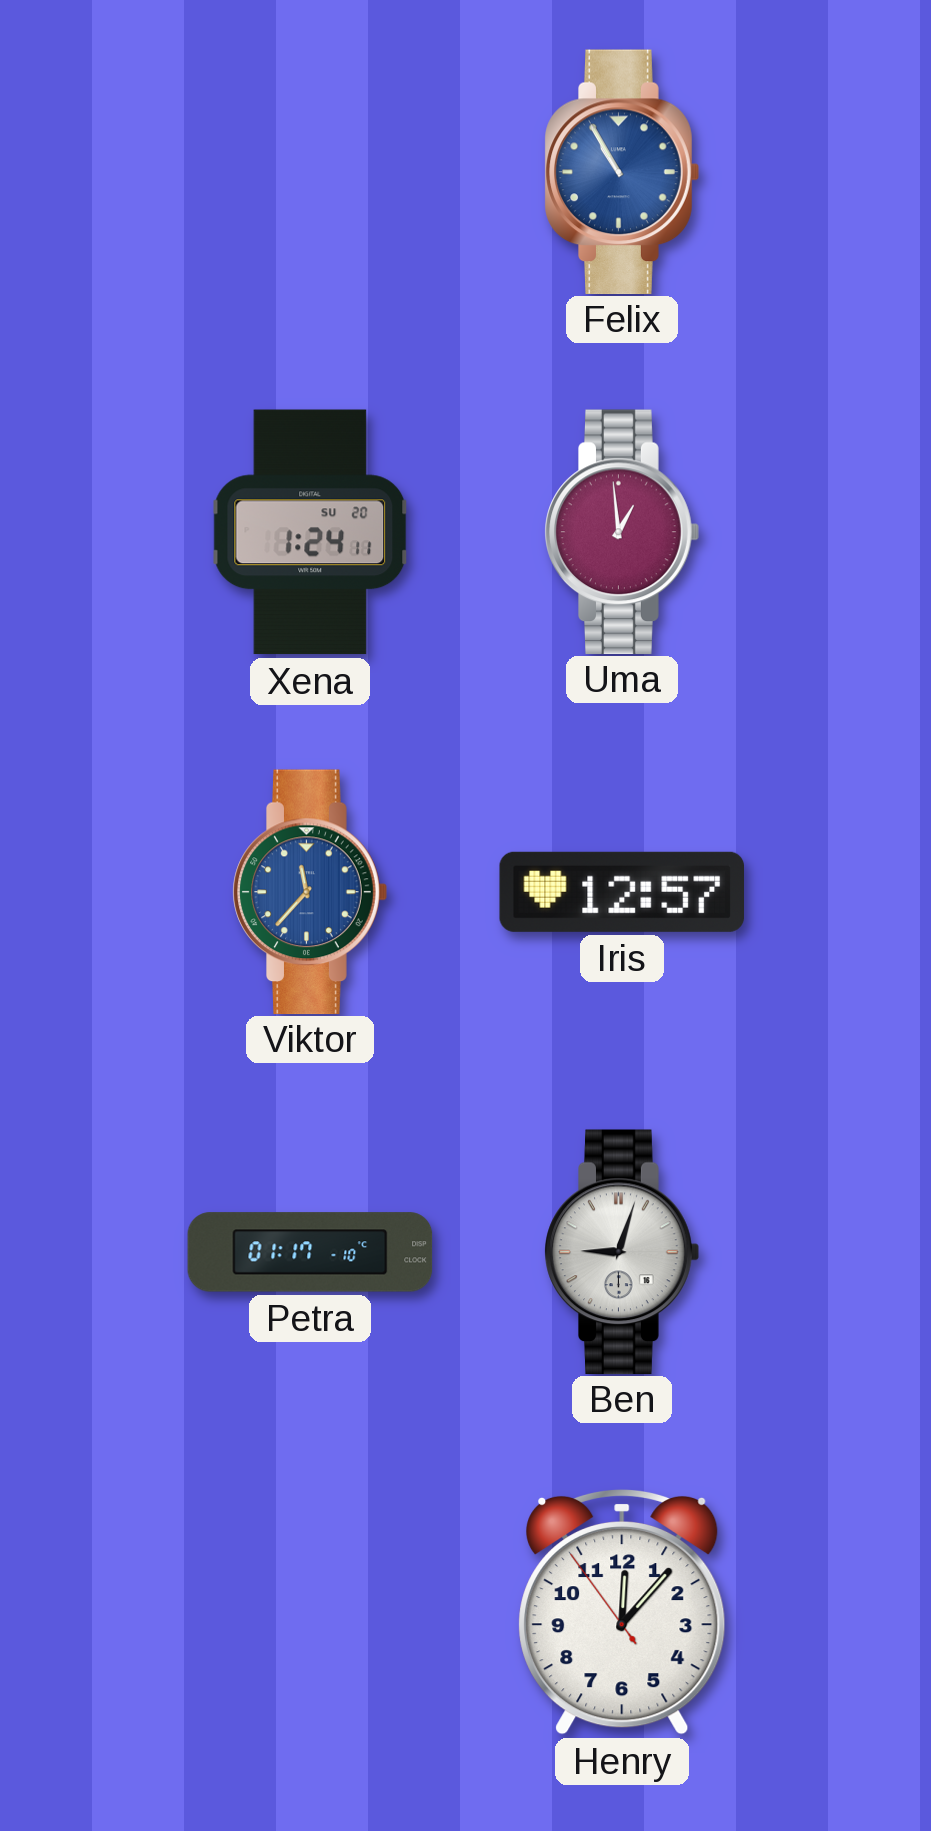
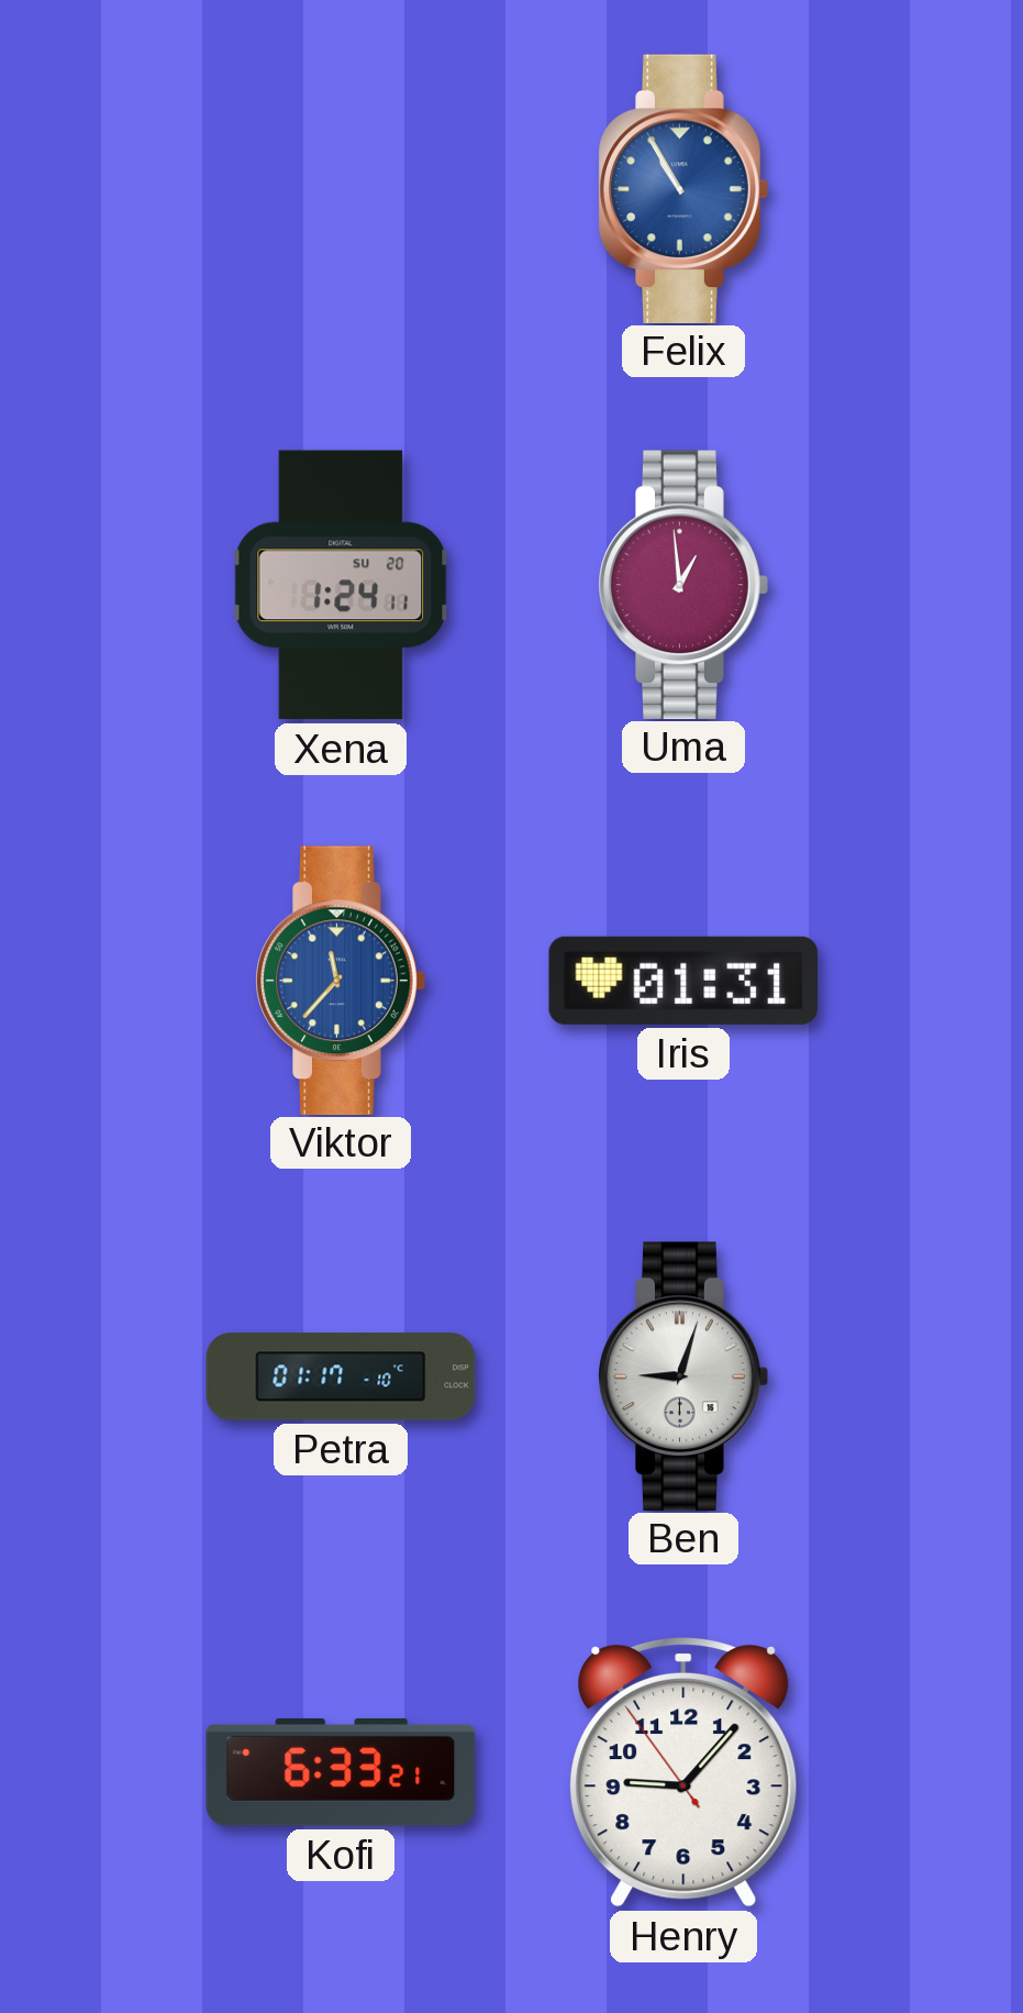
Iris: 12:57 -> 01:31
Kofi: none -> 6:33
Henry: 12:06 -> 9:06
